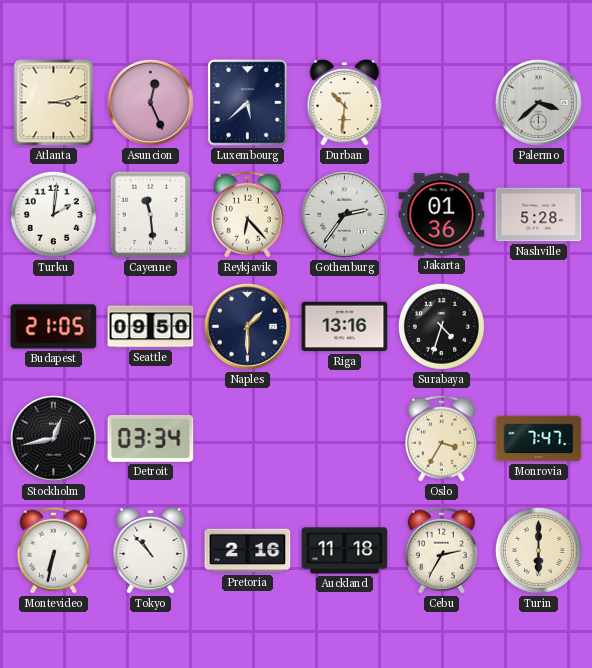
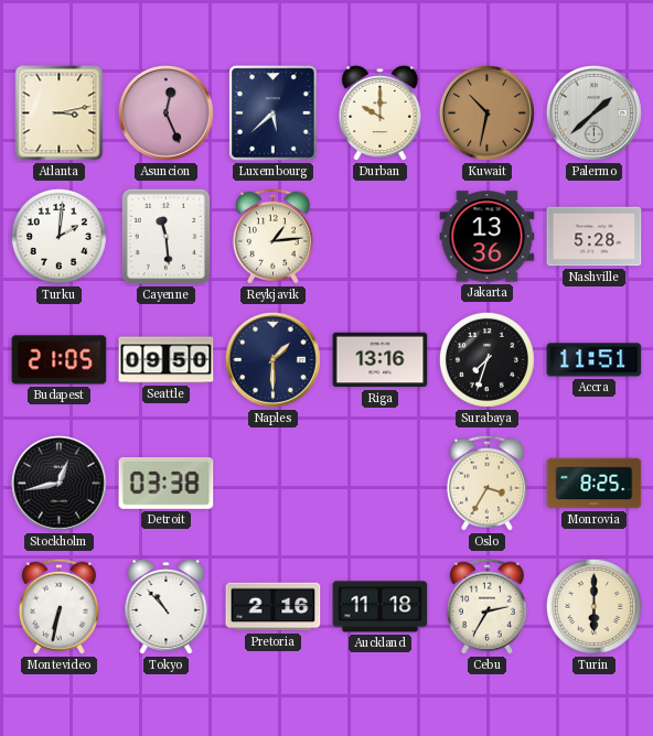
Durban: 10:31 -> 10:00
Kuwait: none -> 10:32
Palermo: 3:38 -> 1:38
Reykjavik: 6:23 -> 1:14
Gothenburg: 2:36 -> none
Jakarta: 01:36 -> 13:36
Surabaya: 4:33 -> 7:33
Accra: none -> 11:51
Detroit: 03:34 -> 03:38
Monrovia: 7:47 -> 8:25
